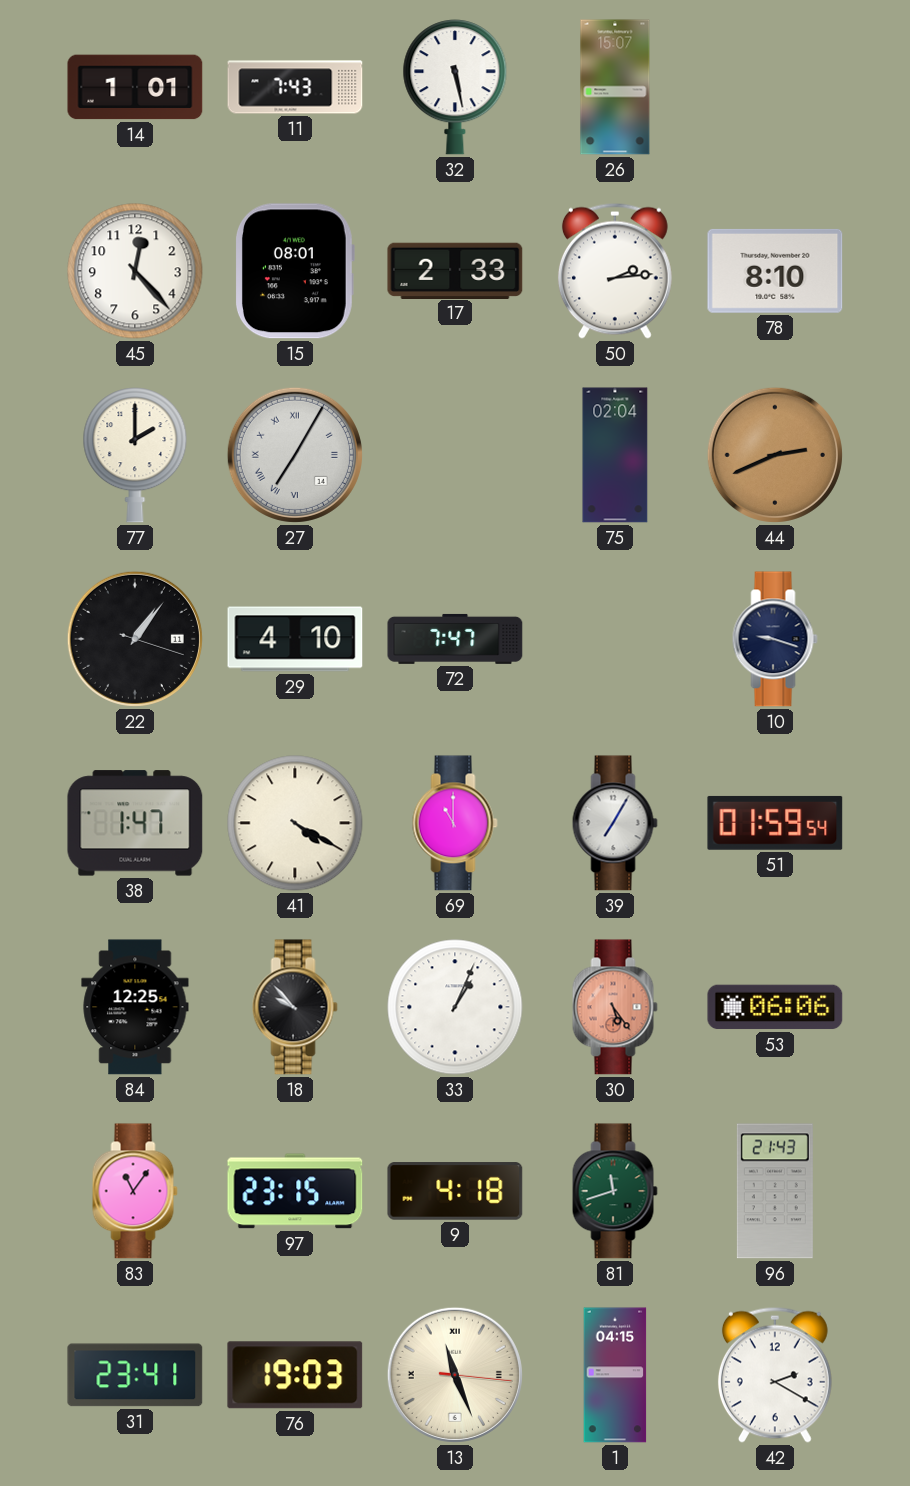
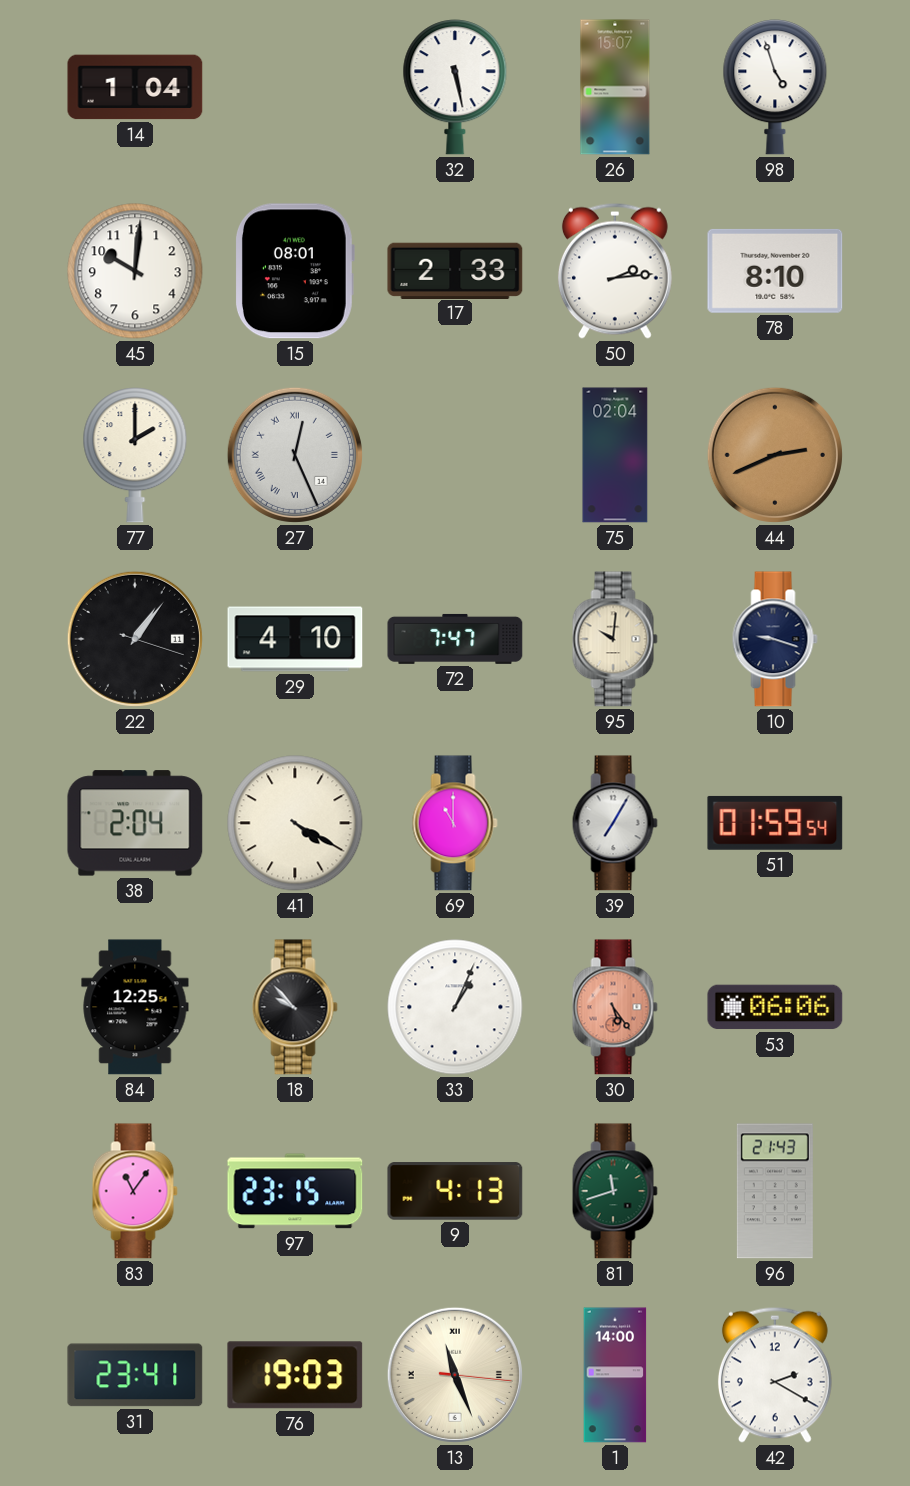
14: 1:01 -> 1:04
11: 7:43 -> none
98: none -> 4:57
45: 12:23 -> 10:01
27: 7:05 -> 12:26
95: none -> 10:01
38: 1:47 -> 2:04
9: 4:18 -> 4:13
1: 04:15 -> 14:00
